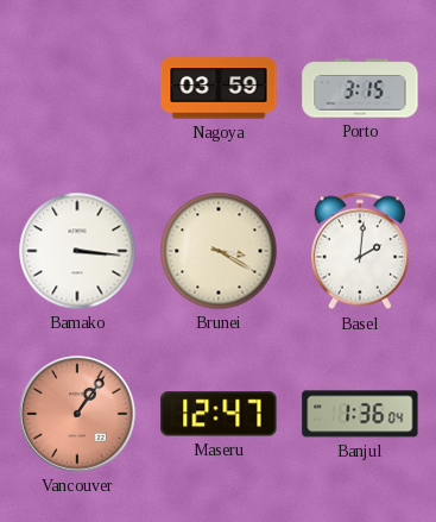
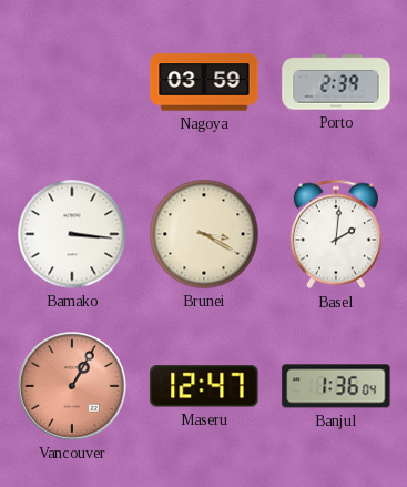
Porto: 3:15 -> 2:39
Vancouver: 1:06 -> 1:05
